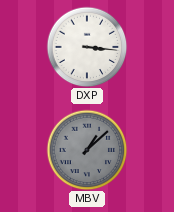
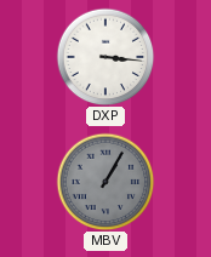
MBV: 1:08 -> 1:05
